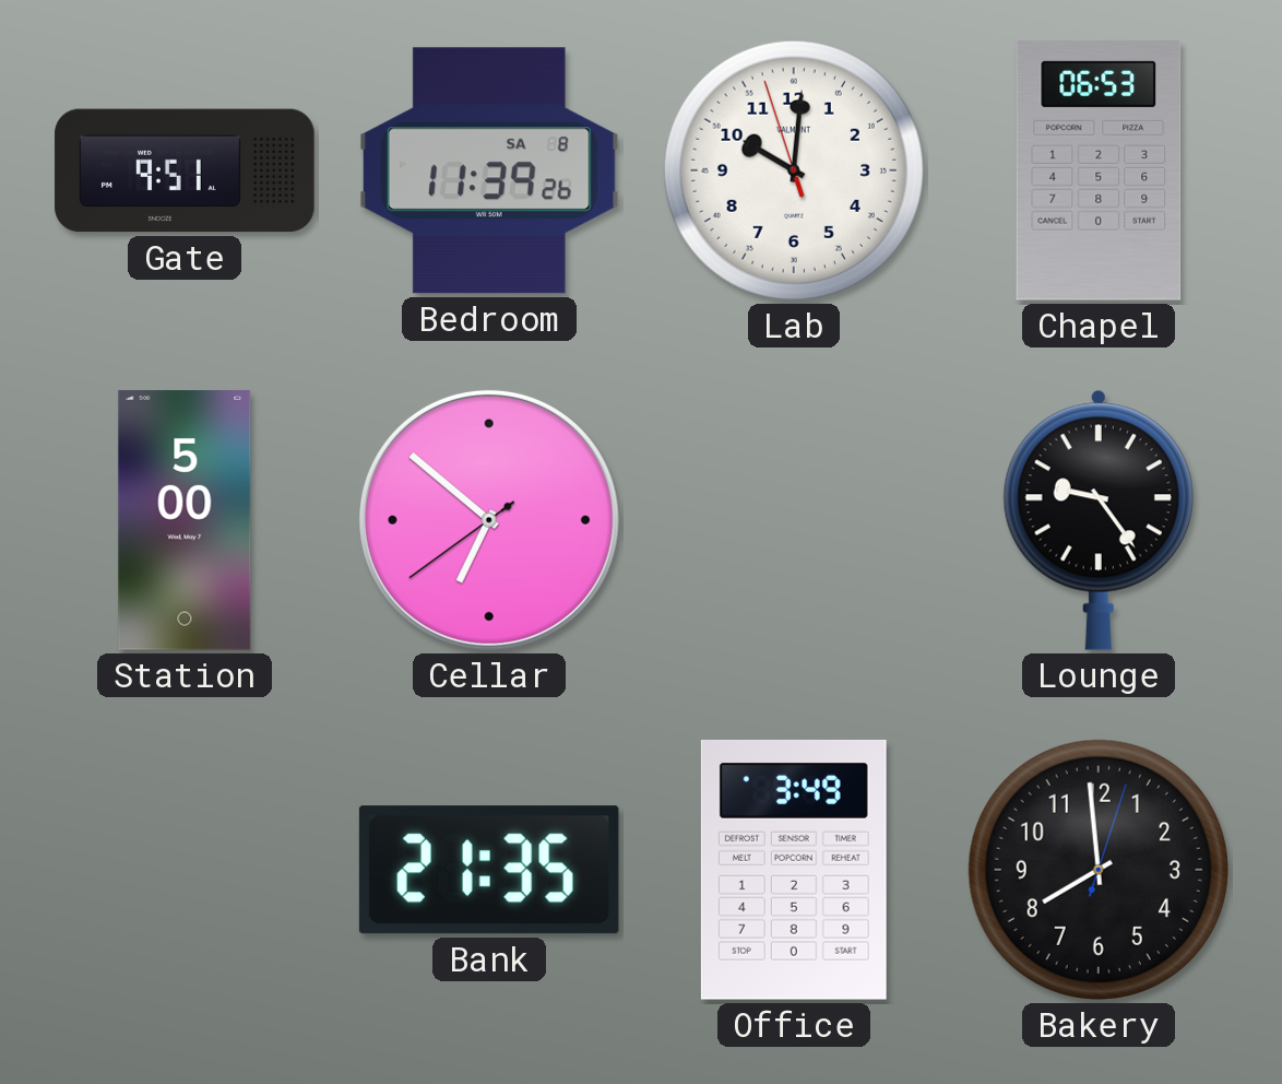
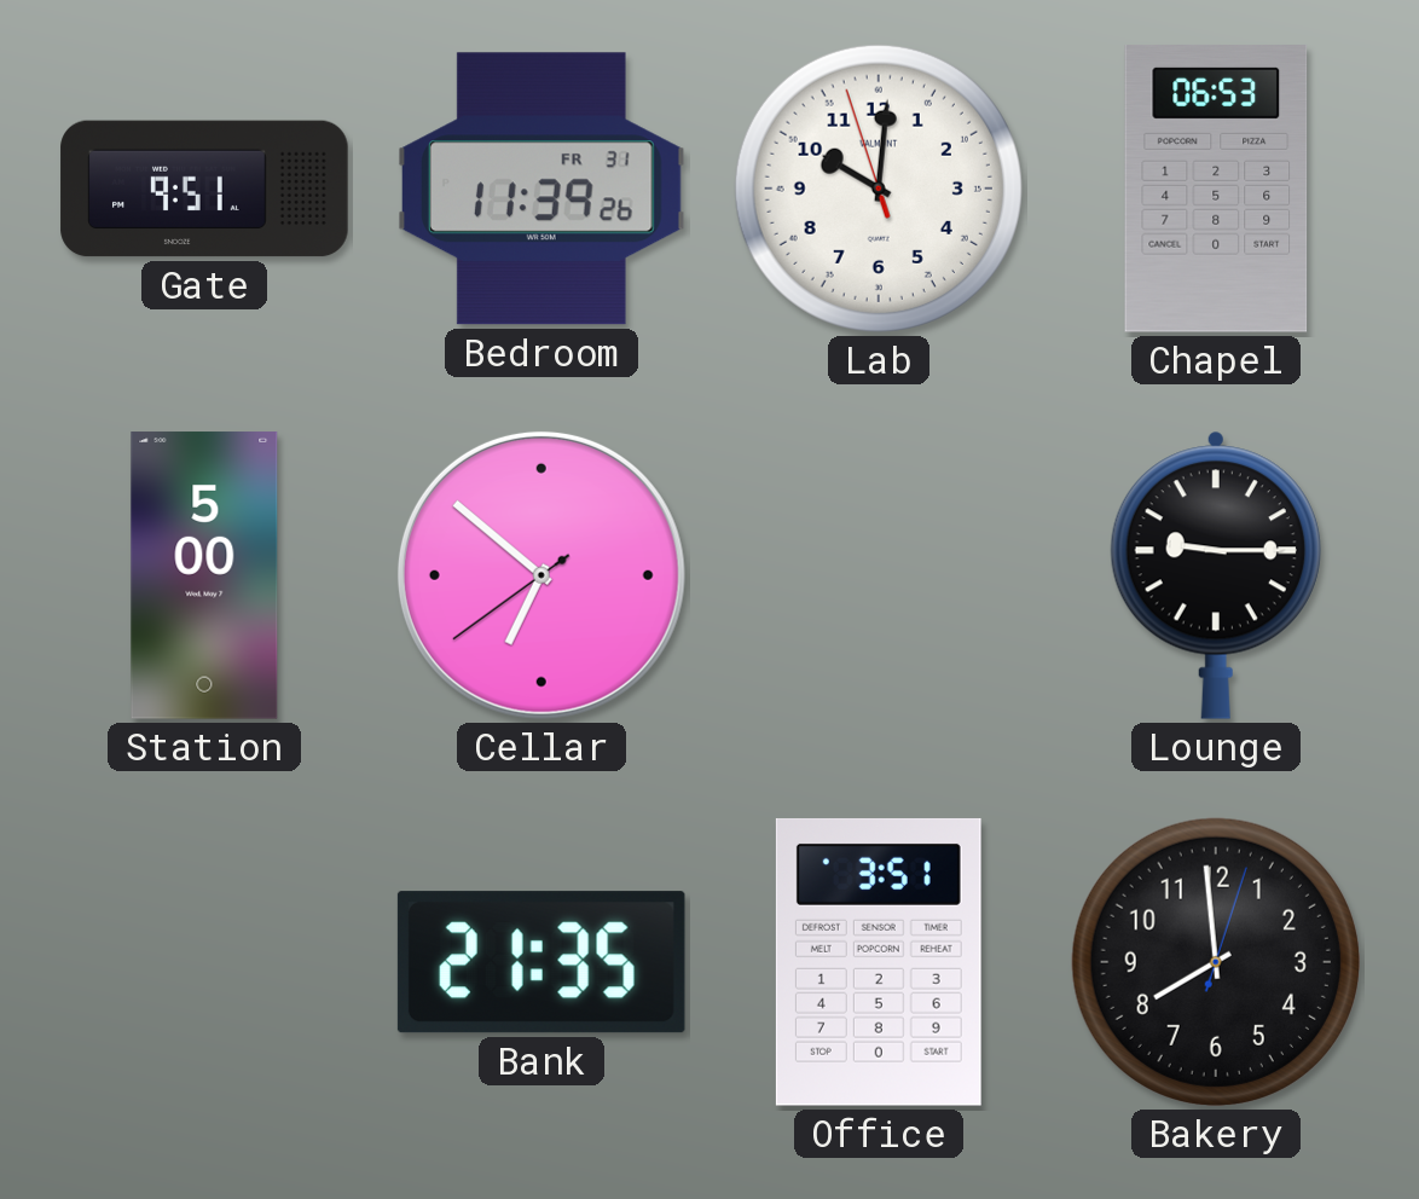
Bedroom date: SA 8 -> FR 31
Lounge: 9:24 -> 9:15
Office: 3:49 -> 3:51
